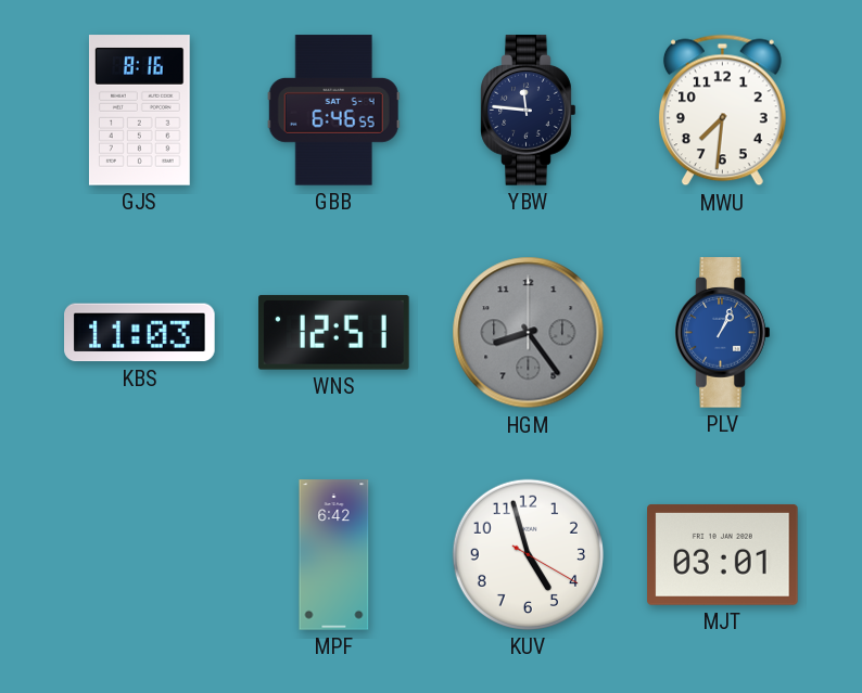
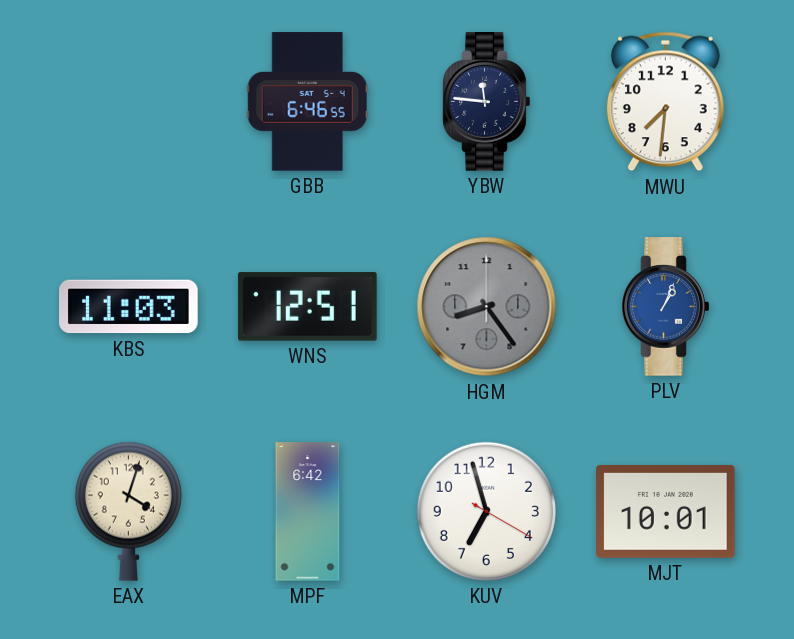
GJS: 8:16 -> none
EAX: none -> 4:03
KUV: 4:57 -> 6:57
MJT: 03:01 -> 10:01
